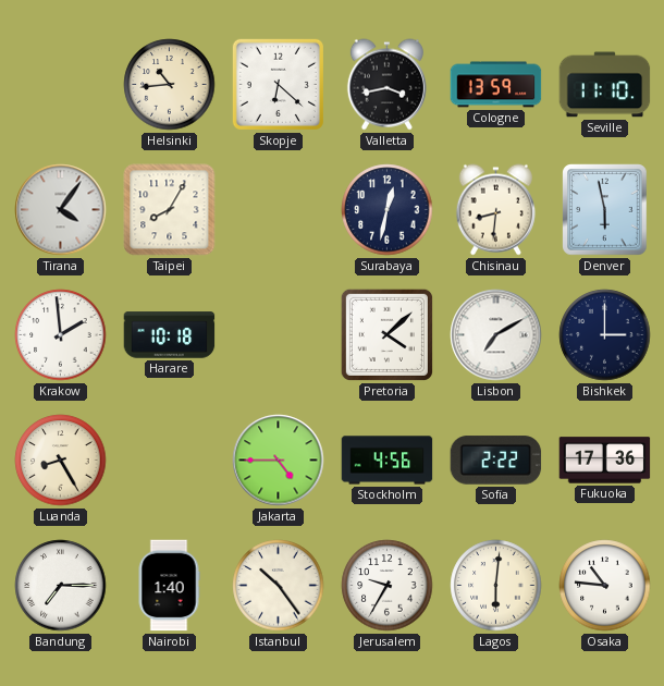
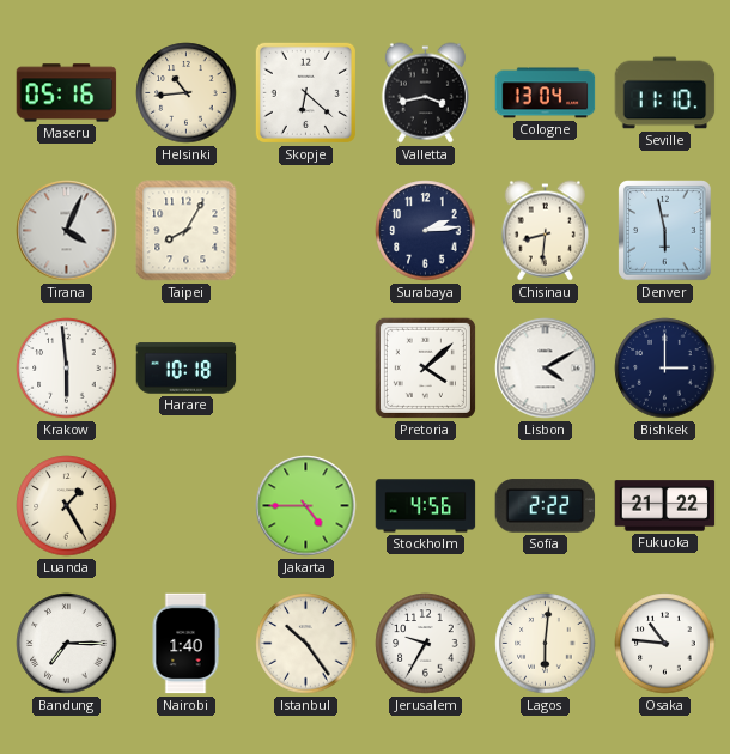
Maseru: none -> 05:16
Cologne: 13:59 -> 13:04
Tirana: 4:06 -> 4:04
Surabaya: 12:32 -> 2:14
Krakow: 1:59 -> 5:59
Lisbon: 7:10 -> 4:10
Luanda: 8:25 -> 1:25
Fukuoka: 17:36 -> 21:22
